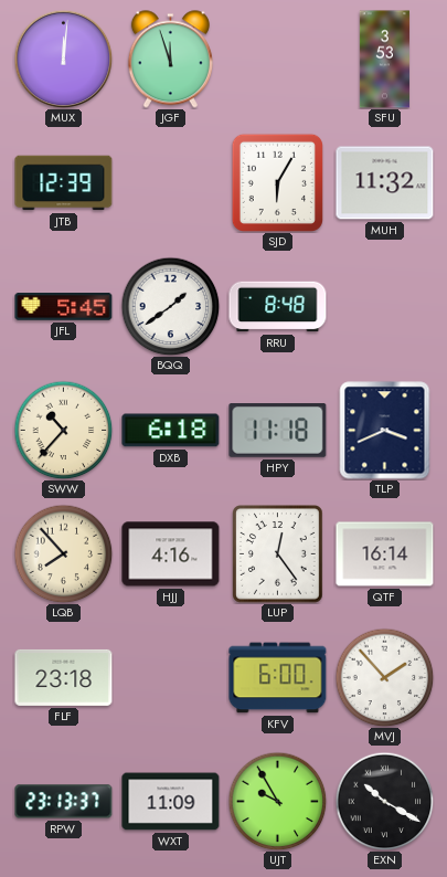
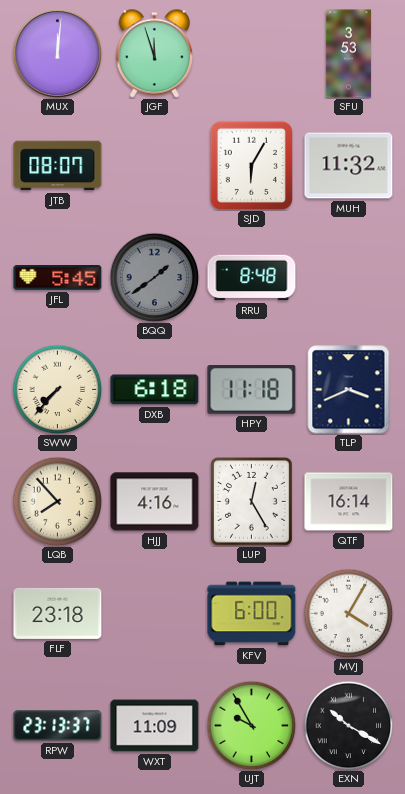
JTB: 12:39 -> 08:07
BQQ dial: white -> grey
SWW: 10:37 -> 7:37
LUP: 12:24 -> 12:25
MVJ: 1:53 -> 4:05
